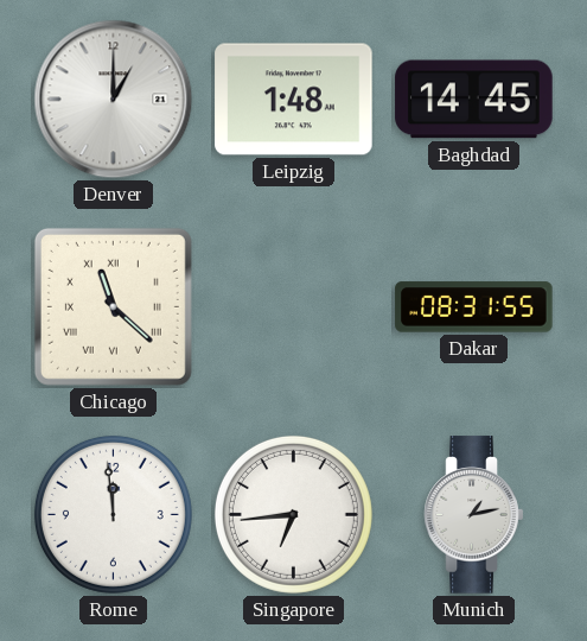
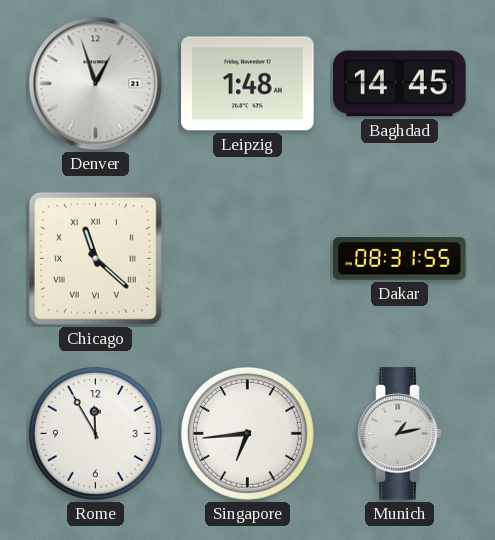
Denver: 1:00 -> 12:57
Rome: 11:59 -> 11:55
